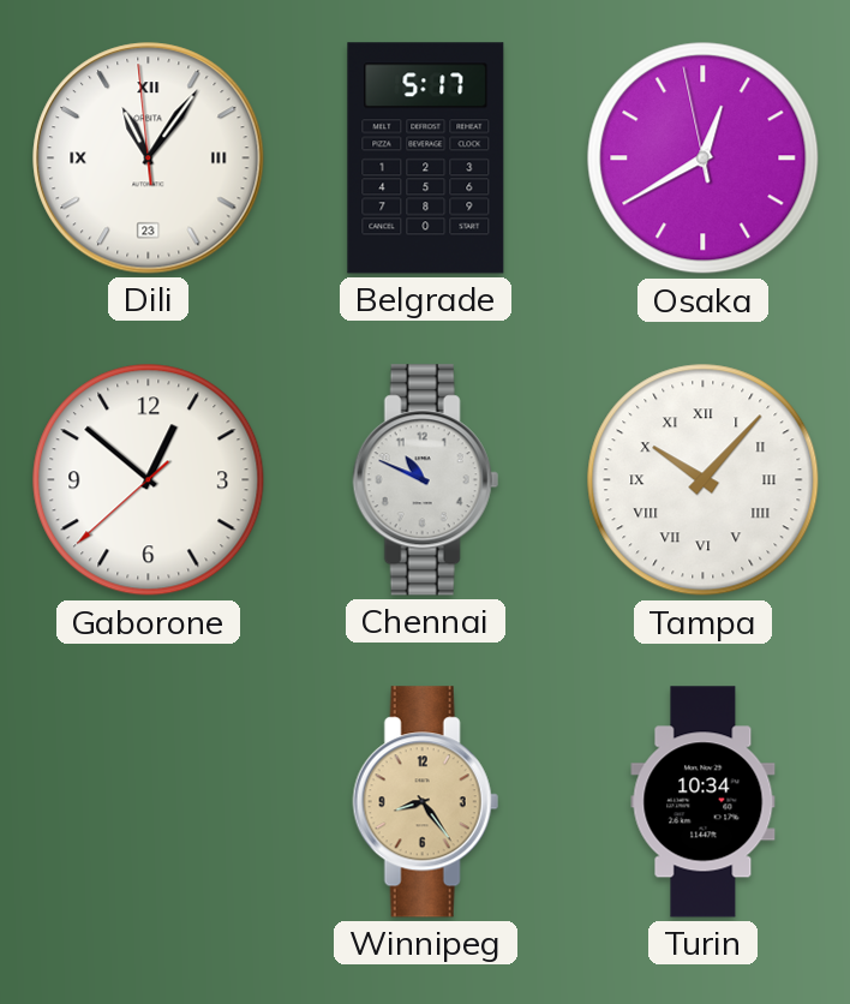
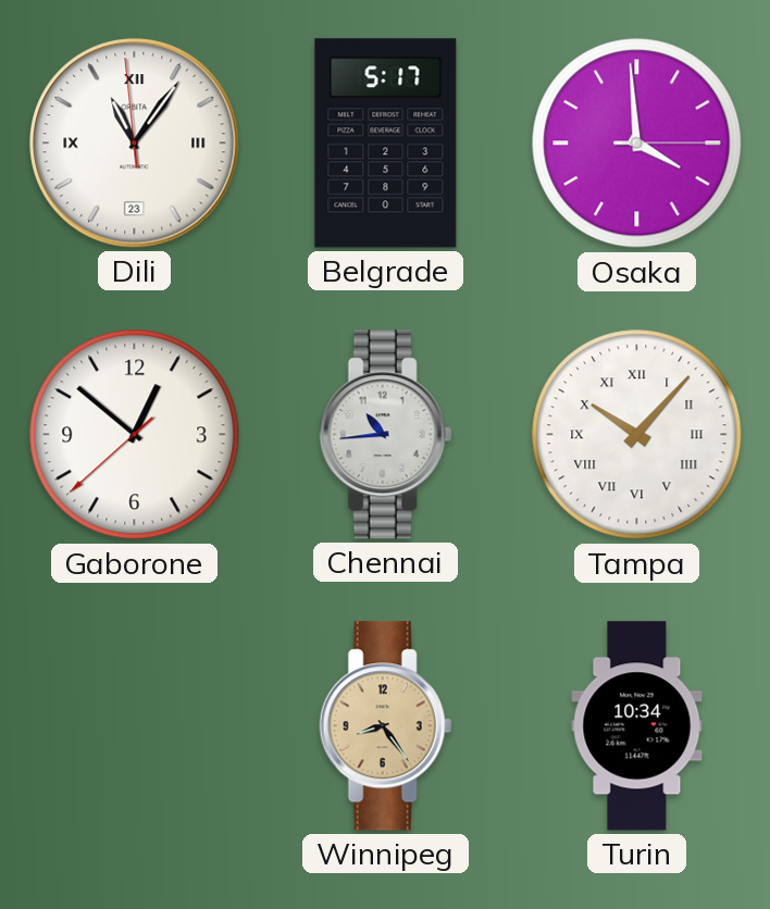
Osaka: 12:39 -> 3:59
Chennai: 10:49 -> 10:44
